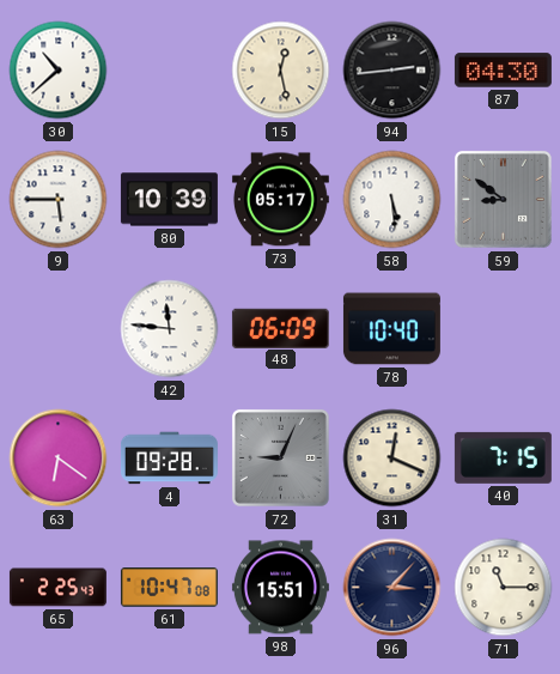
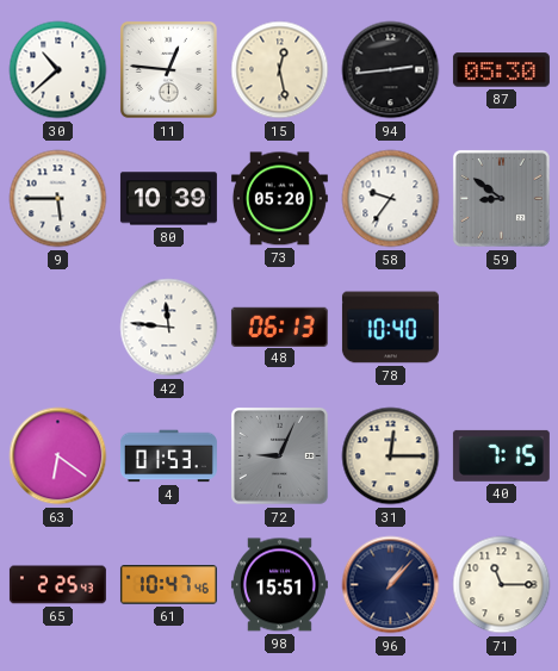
11: none -> 12:46
87: 04:30 -> 05:30
73: 05:17 -> 05:20
58: 5:29 -> 9:36
48: 06:09 -> 06:13
4: 09:28 -> 01:53
31: 12:19 -> 12:15
61: 10:47:08 -> 10:47:46
96: 3:07 -> 1:07
